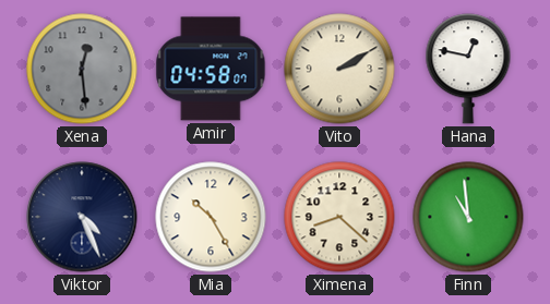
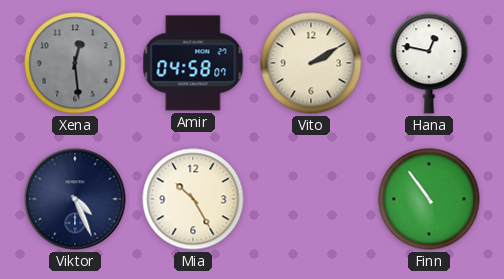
Ximena: 8:22 -> none
Finn: 10:59 -> 10:54
